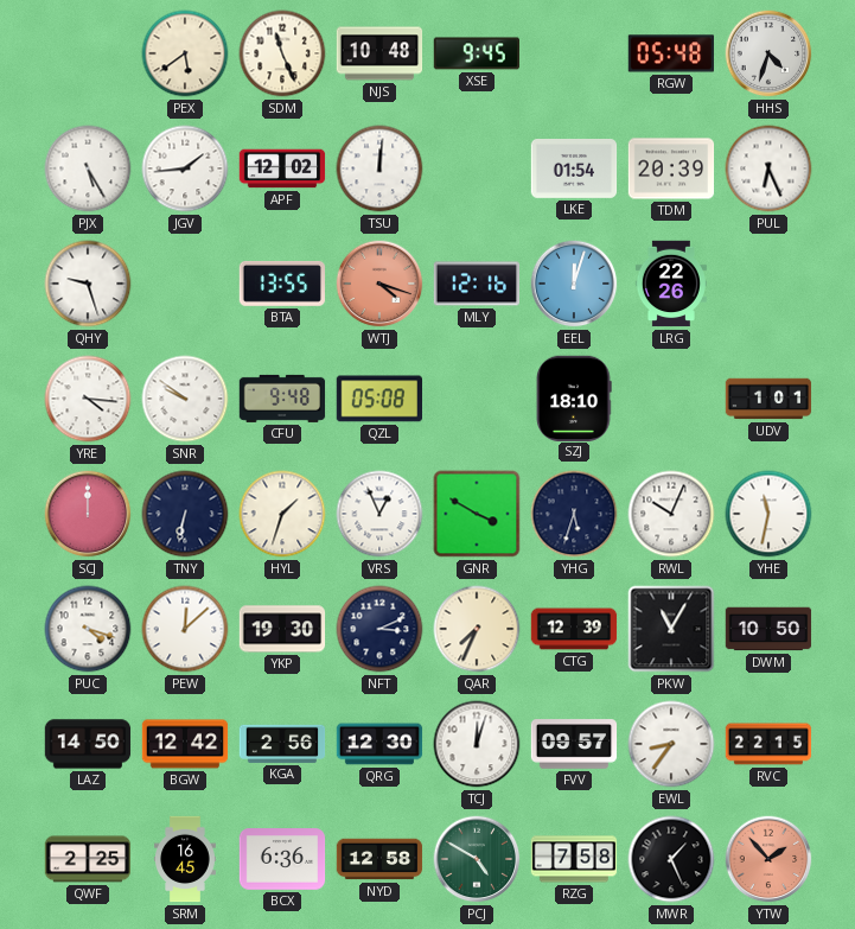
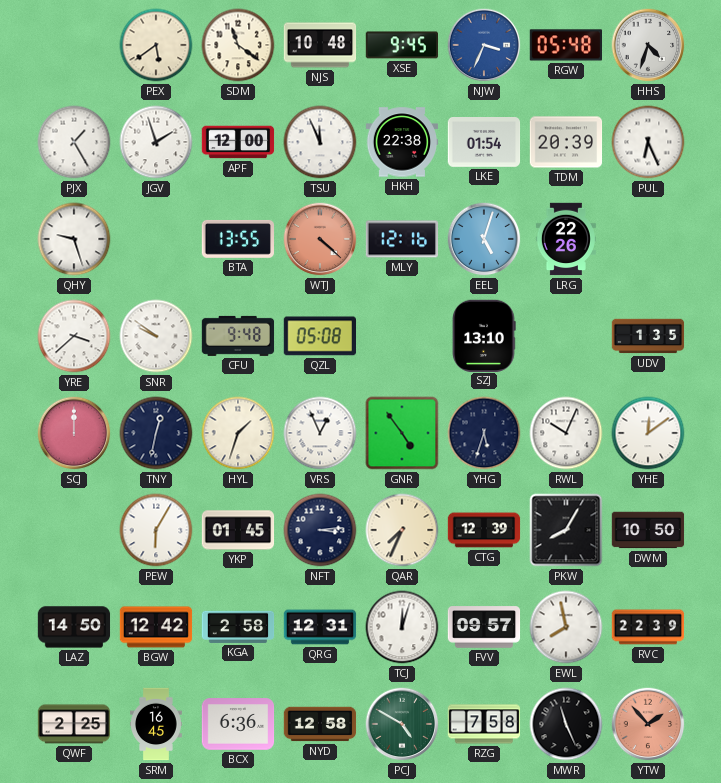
SDM: 11:26 -> 11:21
NJW: none -> 3:34
PJX: 5:25 -> 1:25
JGV: 1:44 -> 1:57
APF: 12:02 -> 12:00
TSU: 12:01 -> 11:56
HKH: none -> 22:38
WTJ: 4:18 -> 4:22
EEL: 12:03 -> 5:03
YRE: 4:16 -> 3:38
SZJ: 18:10 -> 13:10
UDV: 1:01 -> 1:35
TNY: 6:32 -> 12:32
GNR: 3:50 -> 4:54
YHE: 11:32 -> 12:09
PUC: 4:18 -> none
PEW: 12:08 -> 6:05
YKP: 19:30 -> 01:45
NFT: 3:11 -> 3:14
PKW: 11:05 -> 8:05
KGA: 2:56 -> 2:58
QRG: 12:30 -> 12:31
EWL: 8:36 -> 7:58
RVC: 22:15 -> 22:39
MWR: 1:26 -> 11:26
